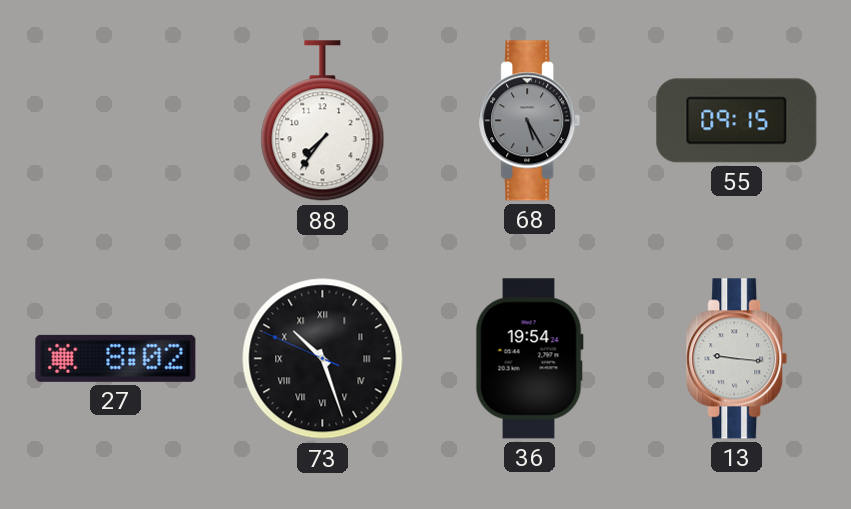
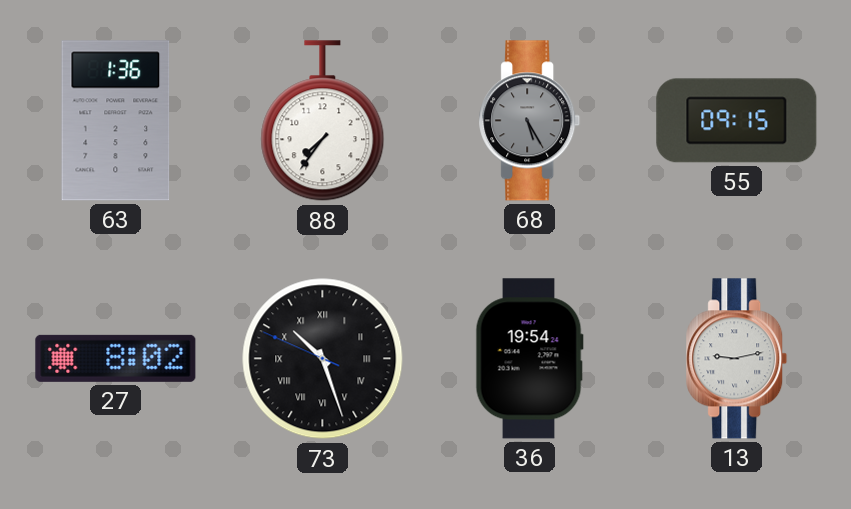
63: none -> 1:36
13: 9:16 -> 9:13
